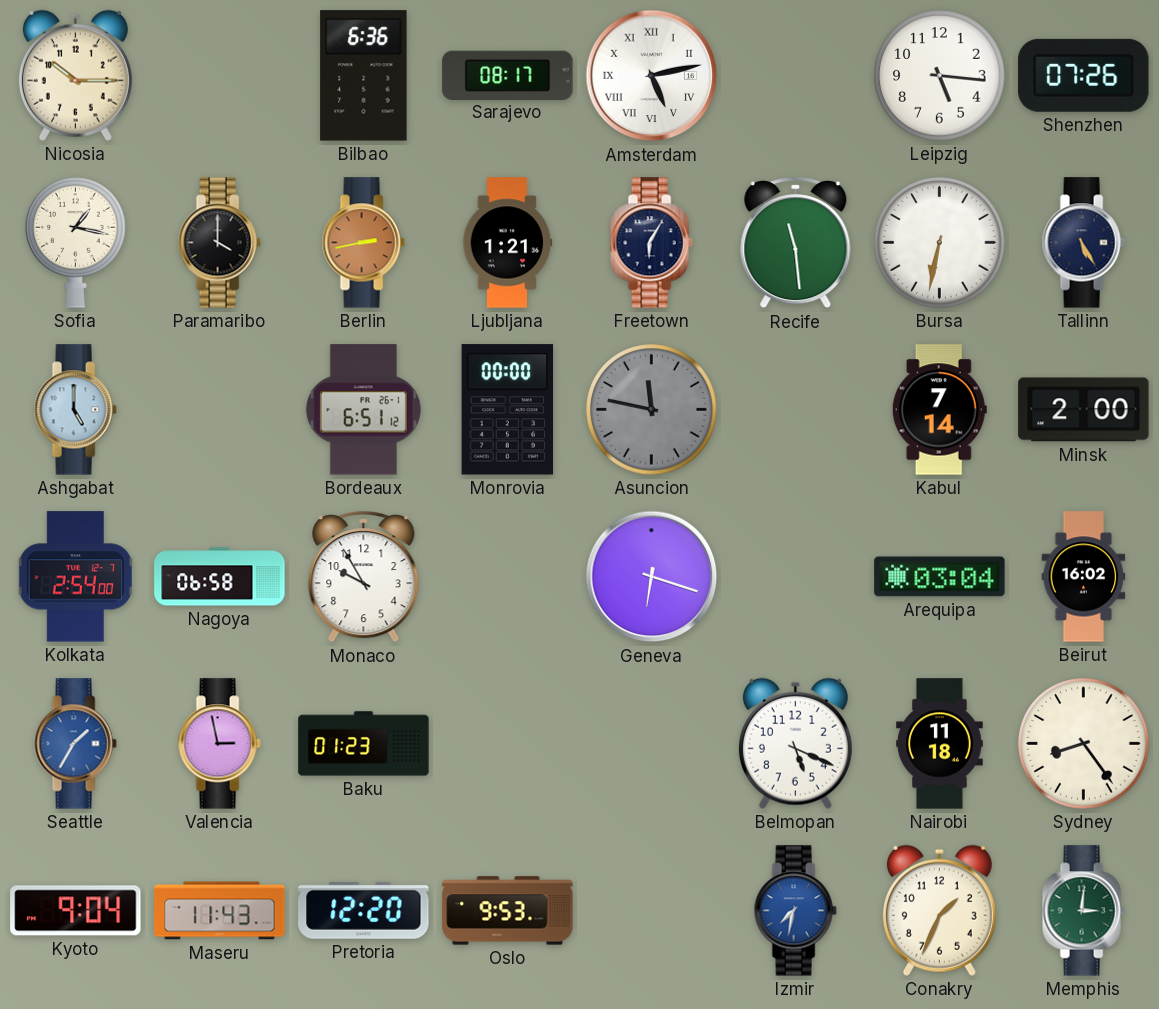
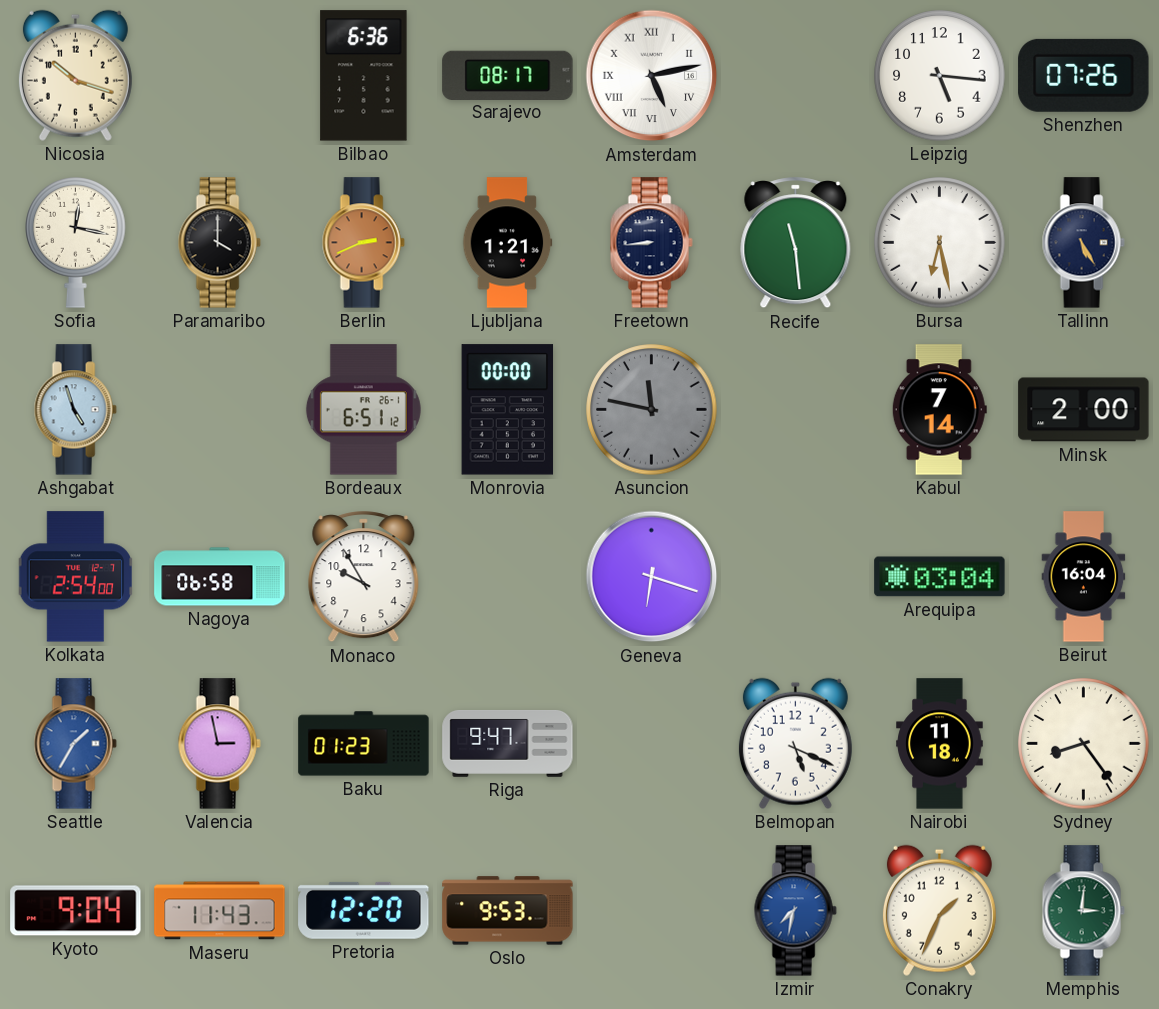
Nicosia: 10:15 -> 10:18
Sofia: 1:17 -> 12:17
Berlin: 2:43 -> 2:41
Freetown: 6:05 -> 8:44
Bursa: 6:32 -> 6:28
Ashgabat: 5:00 -> 4:57
Beirut: 16:02 -> 16:04
Riga: none -> 9:47
